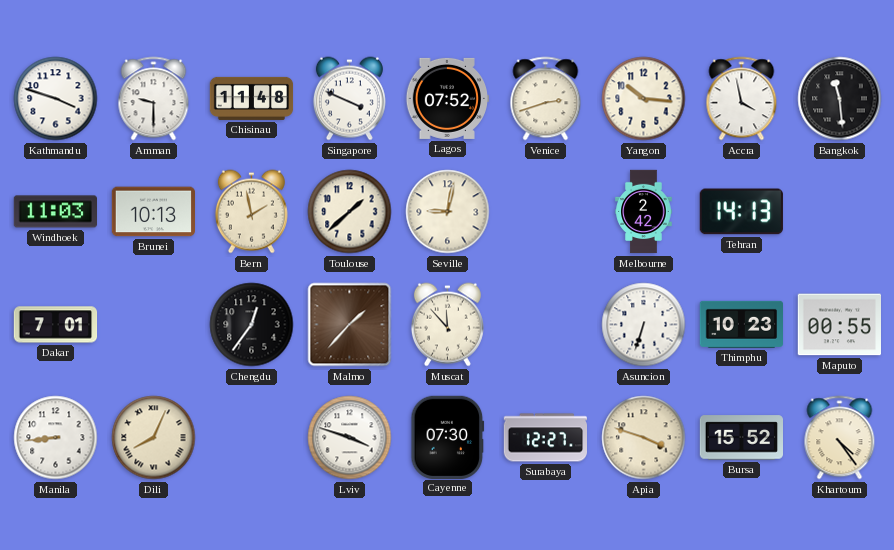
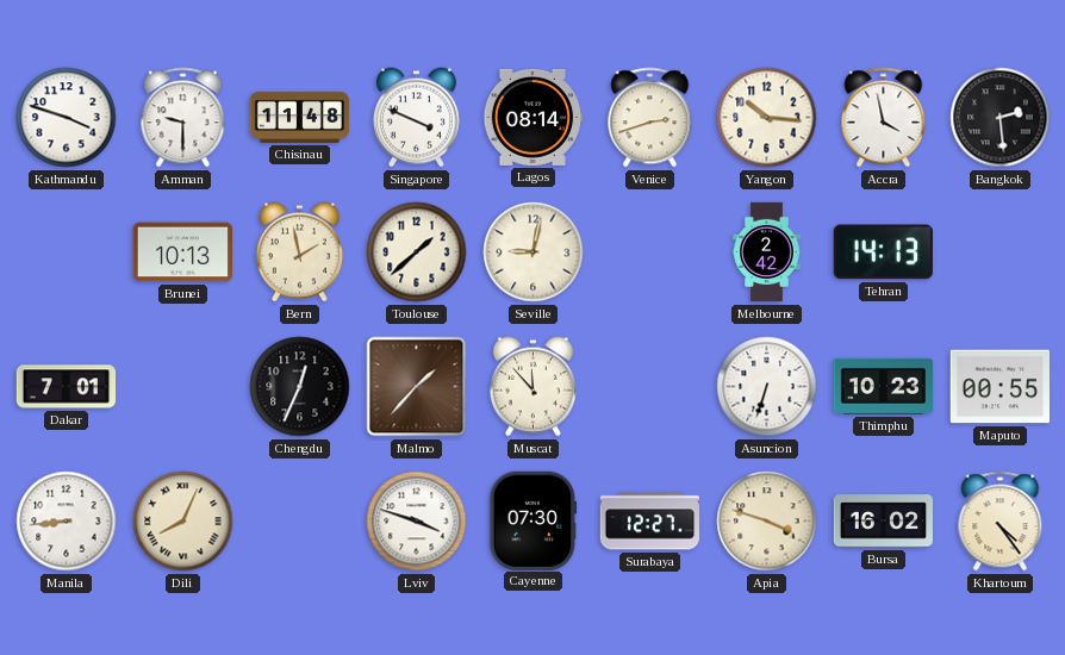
Lagos: 07:52 -> 08:14
Bangkok: 11:29 -> 2:29
Windhoek: 11:03 -> none
Chengdu: 12:36 -> 12:34
Bursa: 15:52 -> 16:02
